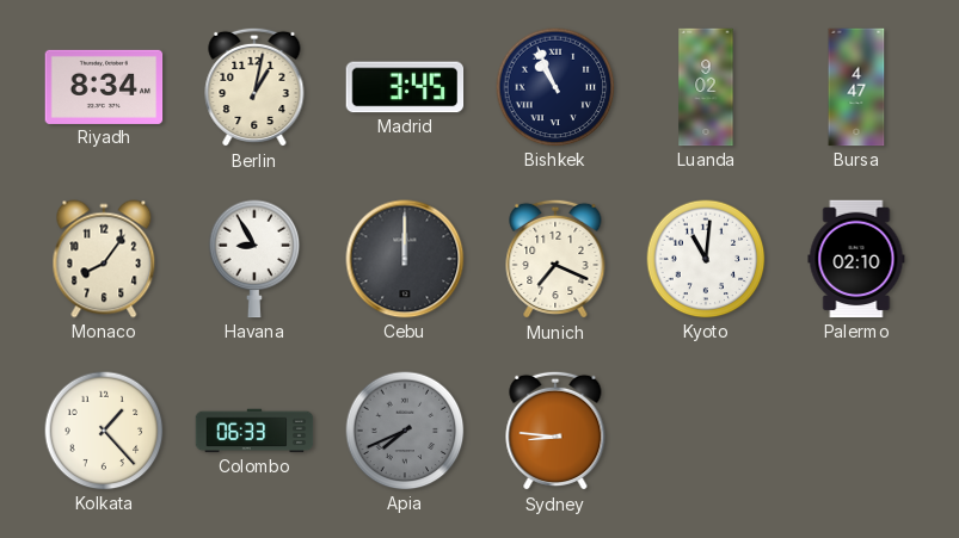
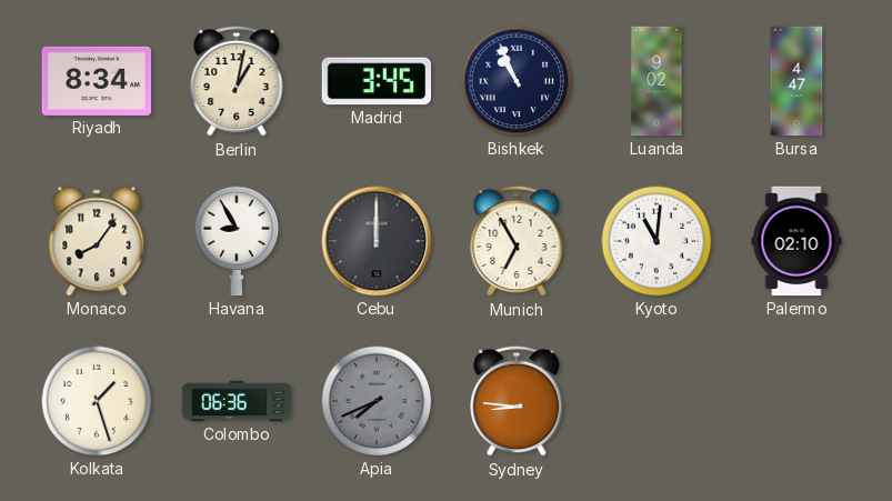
Munich: 7:19 -> 6:55
Kolkata: 1:23 -> 1:27
Colombo: 06:33 -> 06:36
